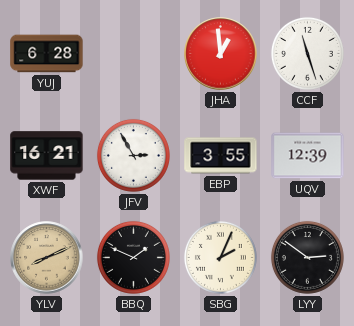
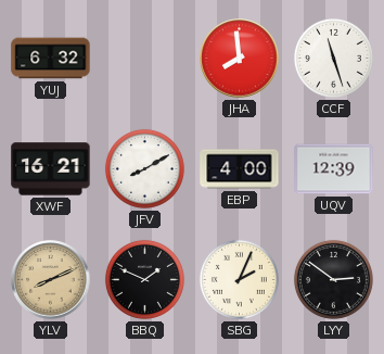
YUJ: 6:28 -> 6:32
JHA: 12:59 -> 7:59
JFV: 2:55 -> 8:10
EBP: 3:55 -> 4:00
